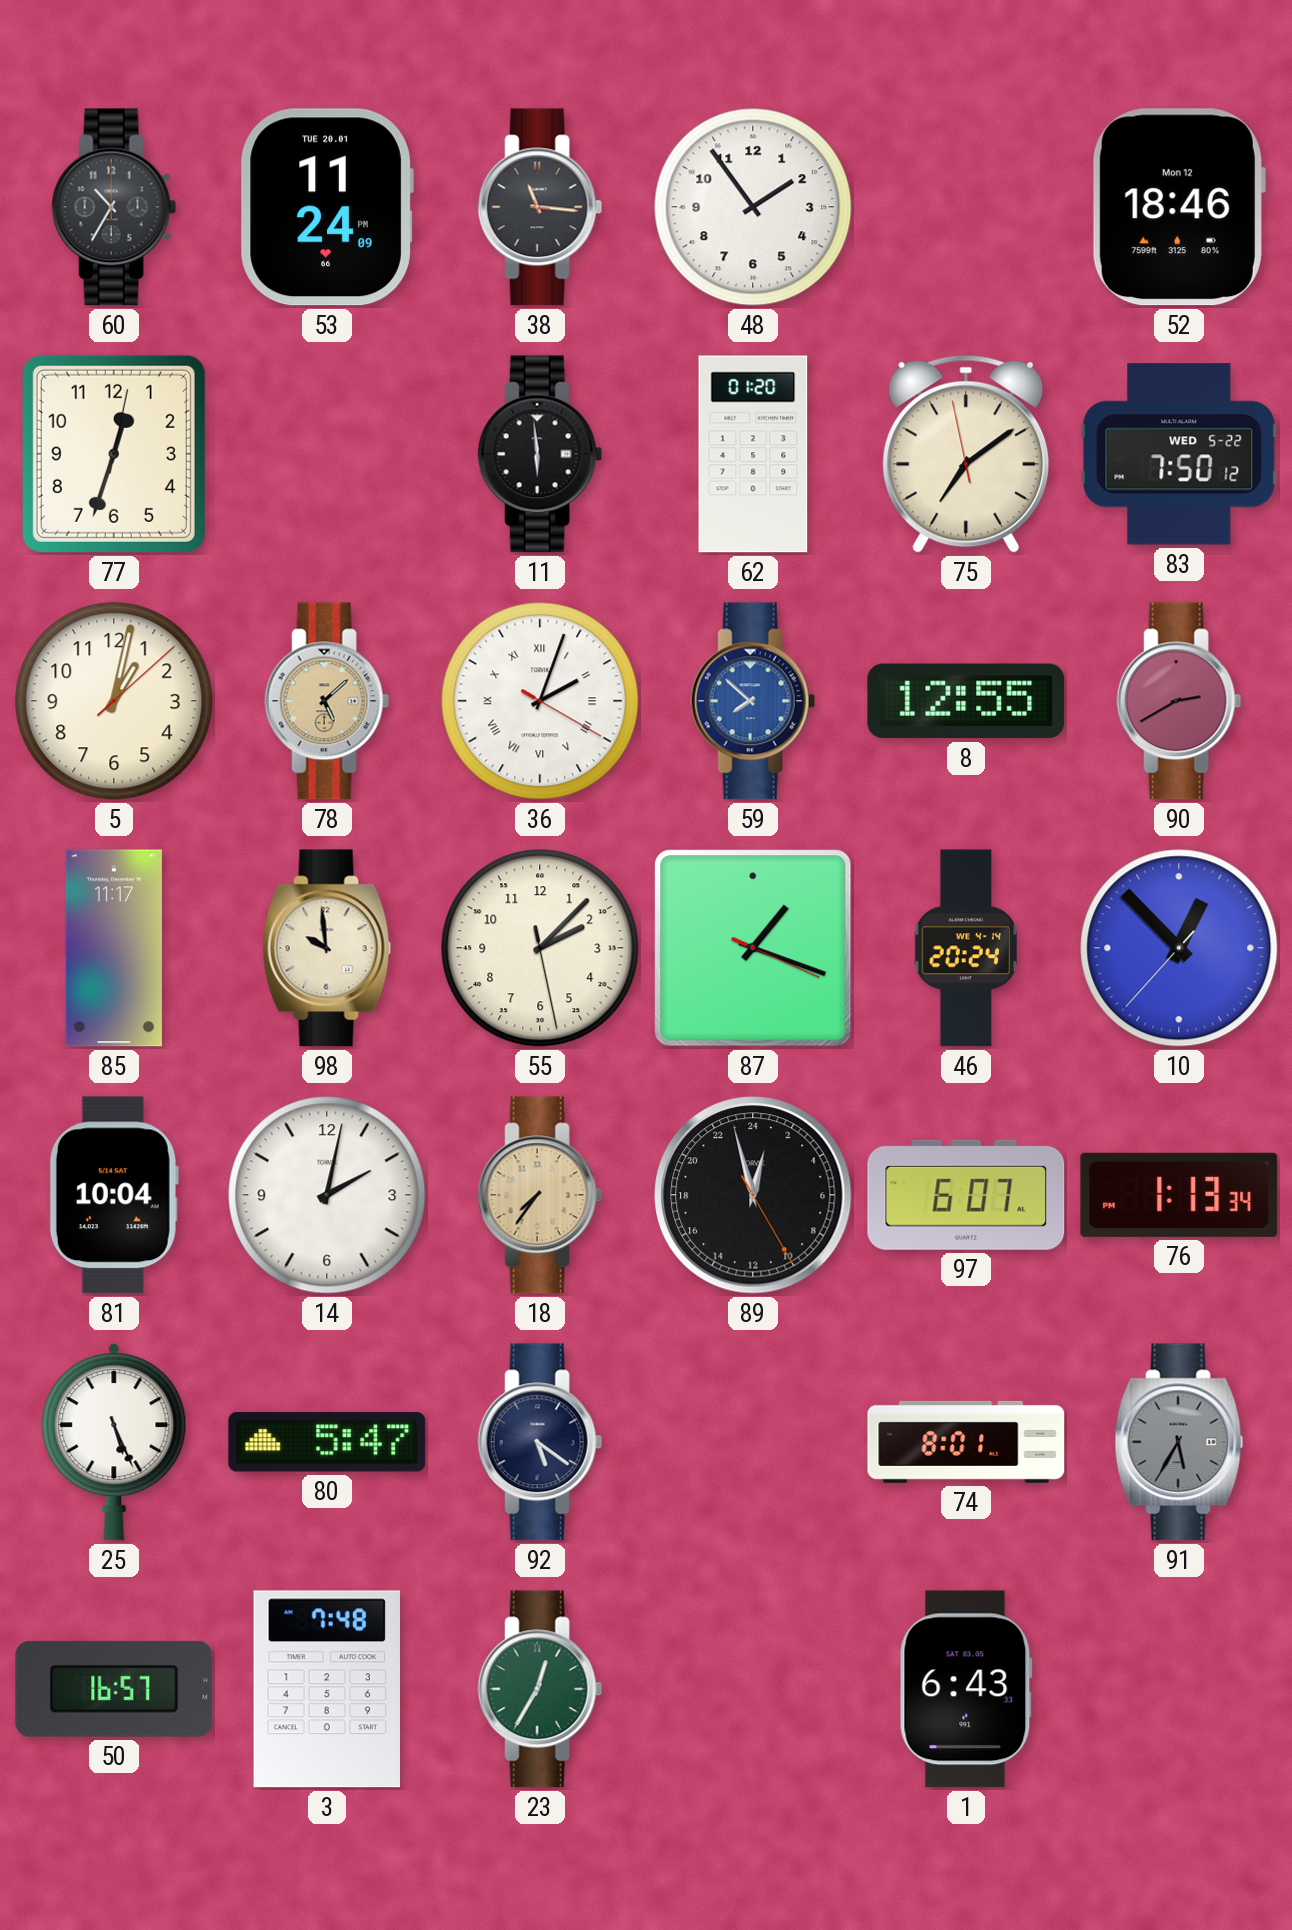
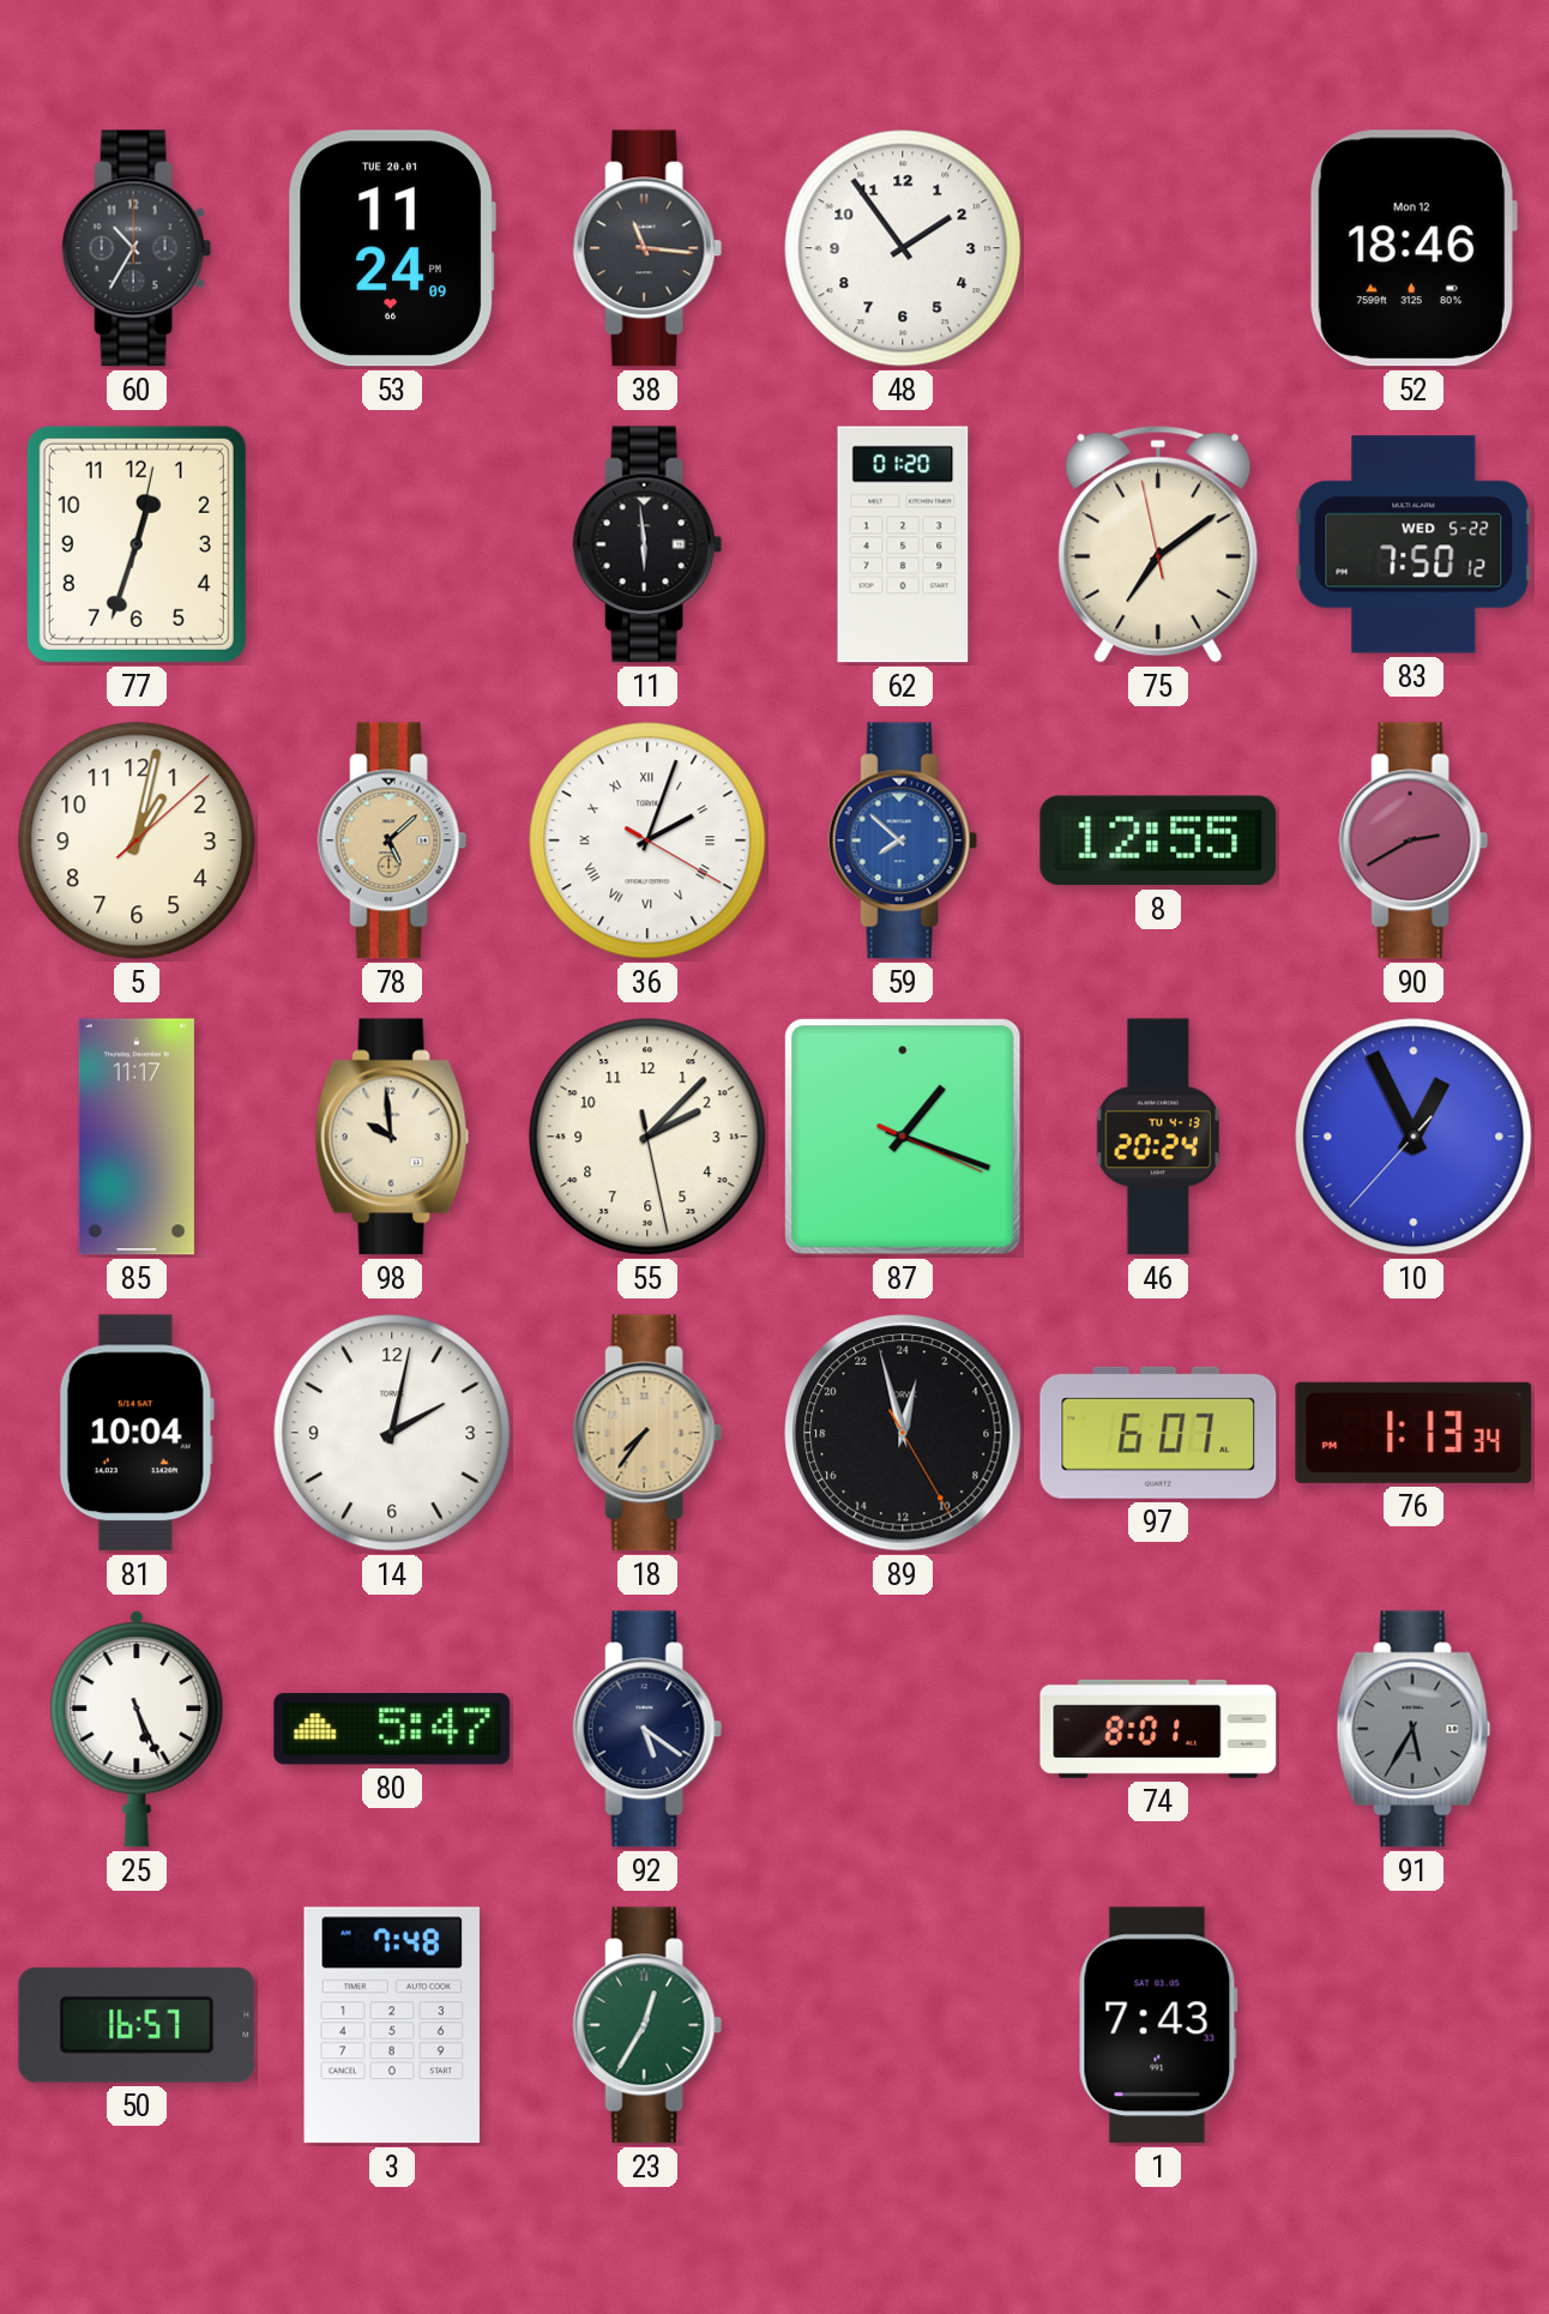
46 date: WE 4-14 -> TU 4-13
10: 12:52 -> 12:55
1: 6:43 -> 7:43
